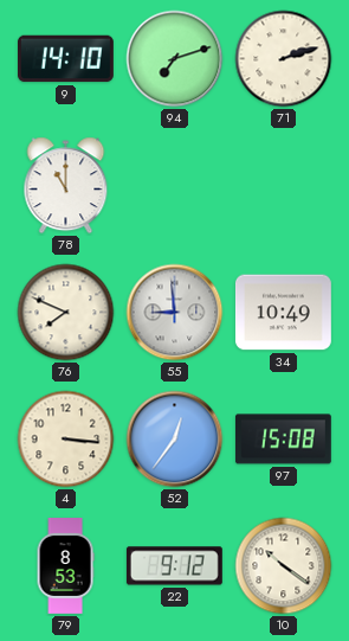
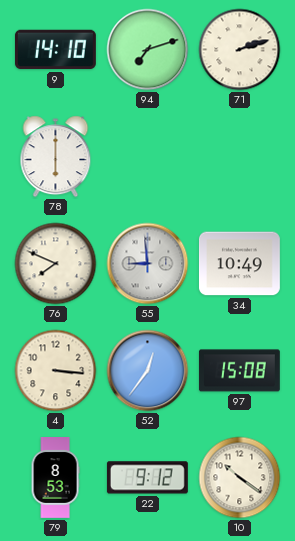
78: 11:00 -> 6:00
